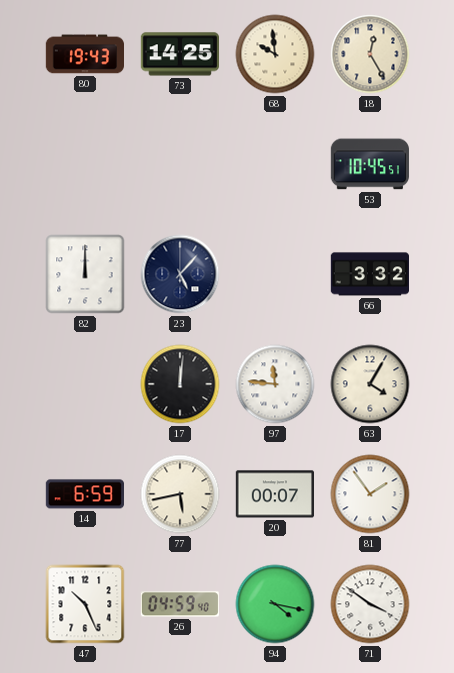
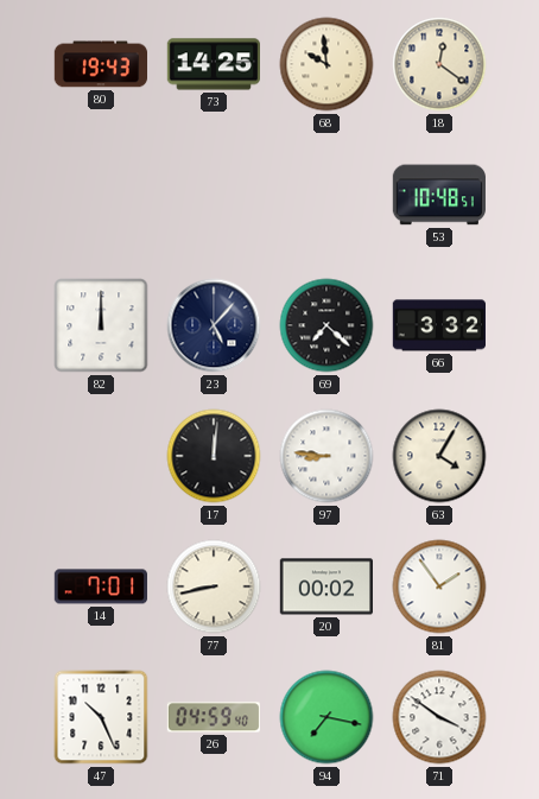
18: 12:25 -> 12:21
53: 10:45 -> 10:48
69: none -> 7:22
97: 11:46 -> 8:46
14: 6:59 -> 7:01
77: 5:43 -> 8:43
20: 00:07 -> 00:02
94: 4:17 -> 7:17
